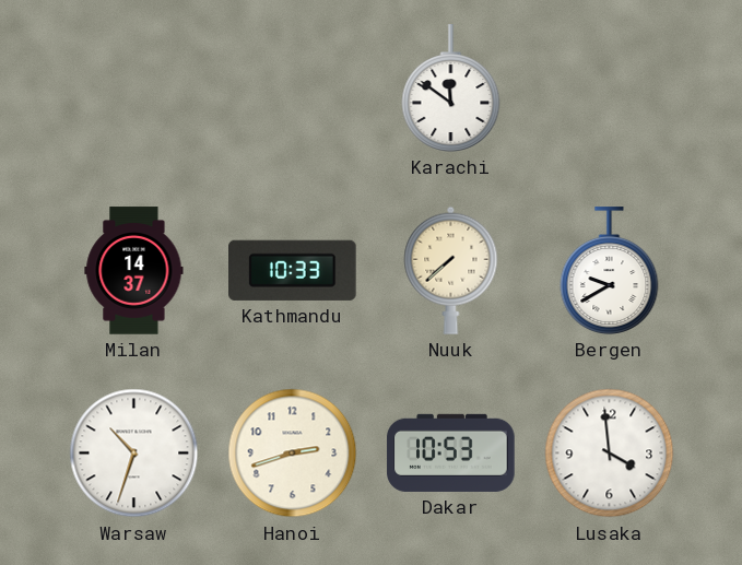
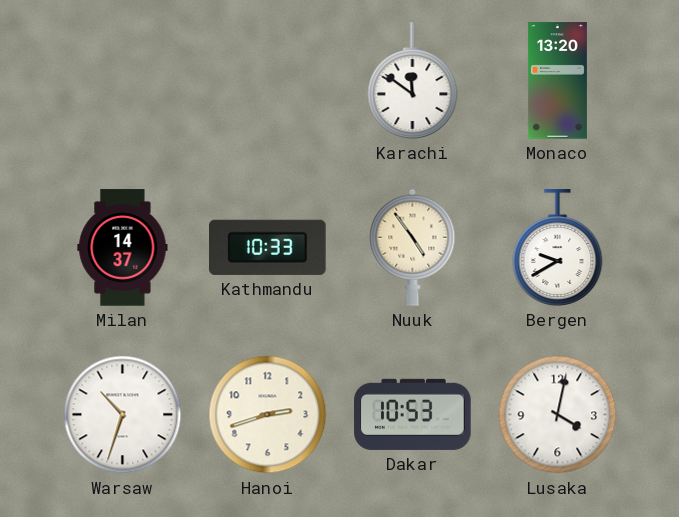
Monaco: none -> 13:20
Nuuk: 7:38 -> 4:54
Lusaka: 3:59 -> 4:02
